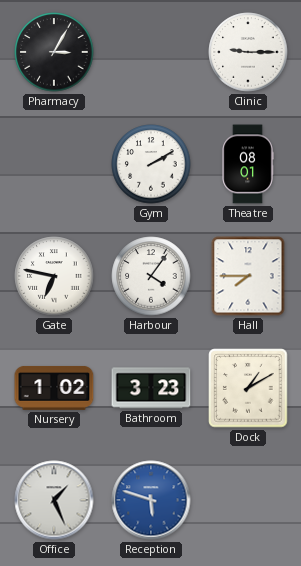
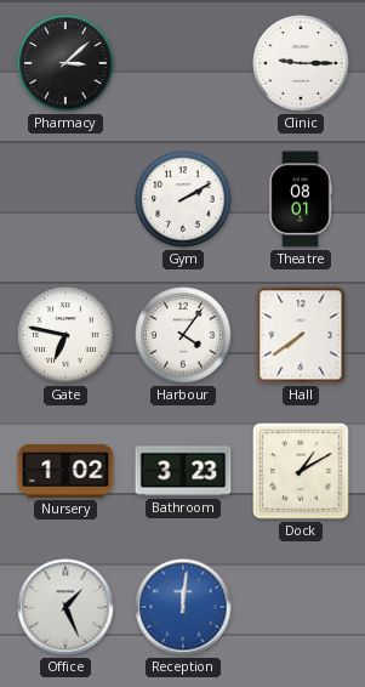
Pharmacy: 3:05 -> 3:08
Hall: 7:45 -> 7:39
Reception: 5:48 -> 12:01
